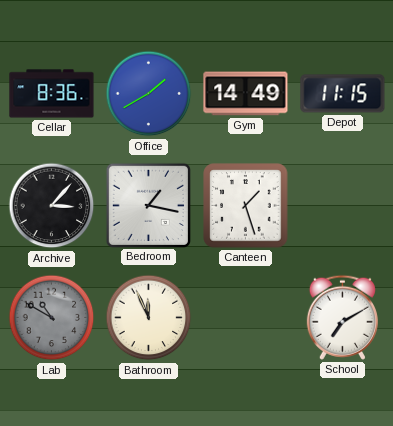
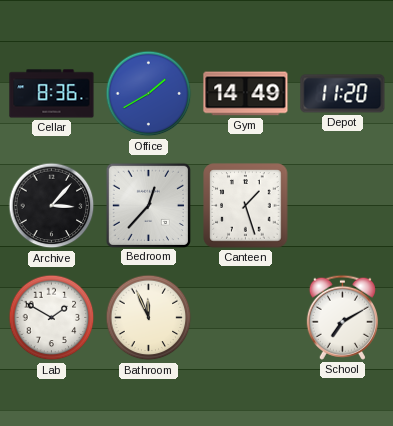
Depot: 11:15 -> 11:20
Bedroom: 1:17 -> 12:37
Lab: 10:50 -> 1:50
Lab dial: grey -> white
